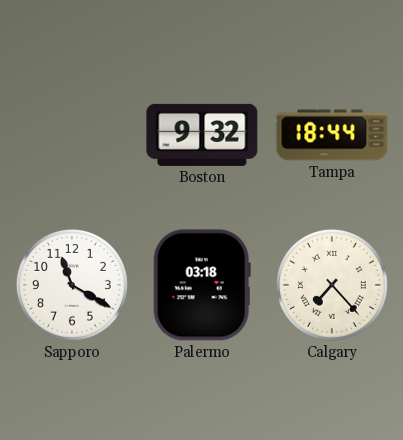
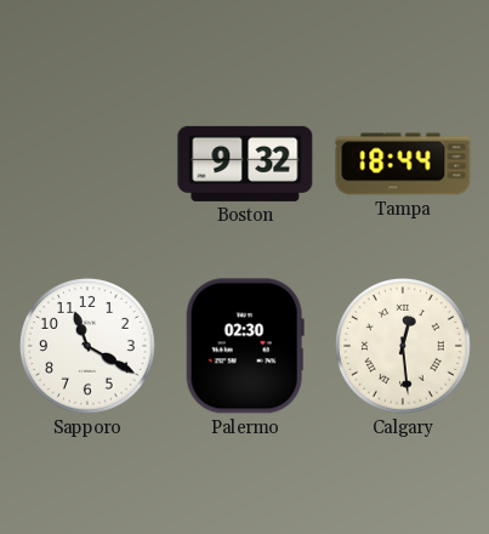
Palermo: 03:18 -> 02:30
Calgary: 7:23 -> 12:29
